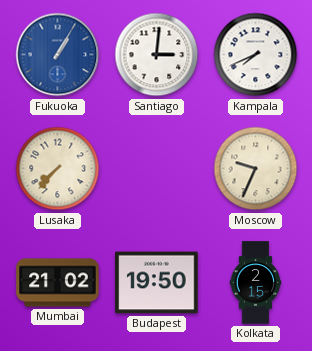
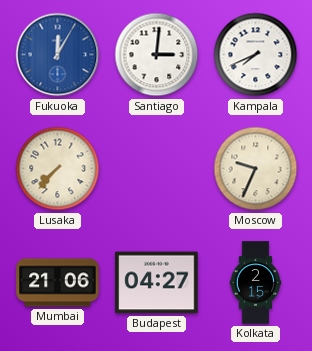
Fukuoka: 1:05 -> 12:05
Mumbai: 21:02 -> 21:06
Budapest: 19:50 -> 04:27
